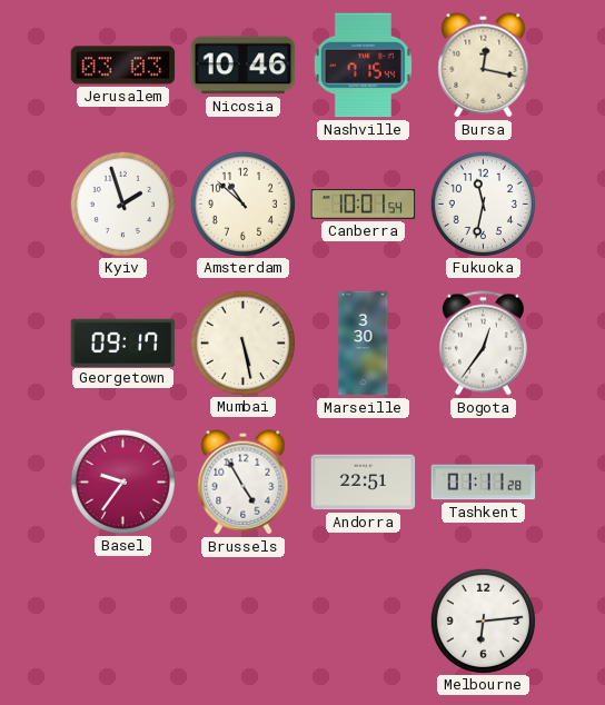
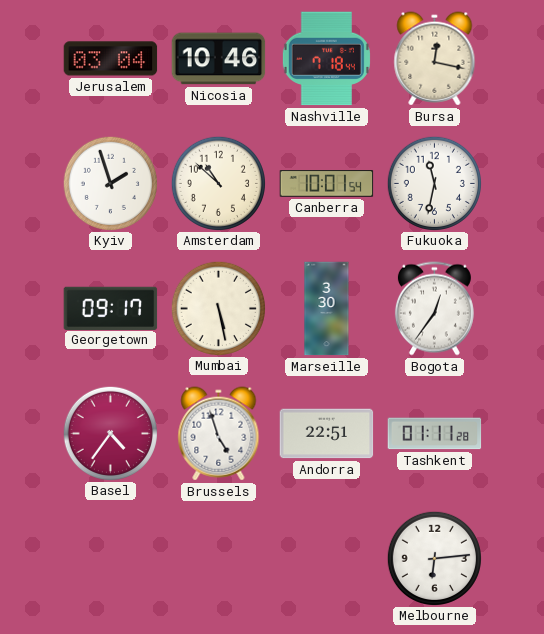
Jerusalem: 03:03 -> 03:04
Nashville: 7:15 -> 7:18
Basel: 9:36 -> 4:36
Brussels: 4:55 -> 4:57
